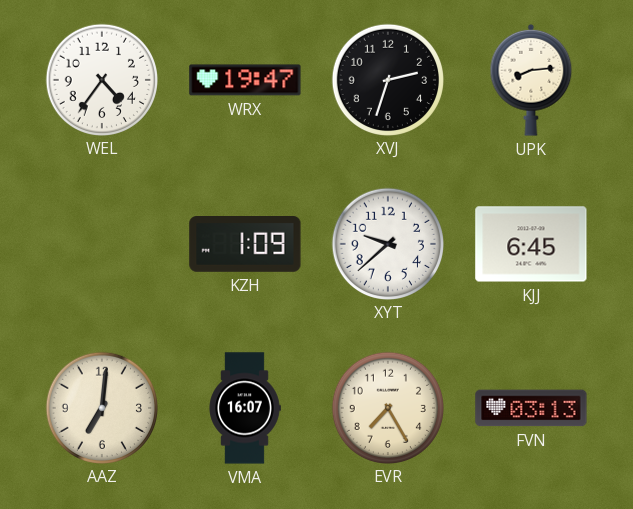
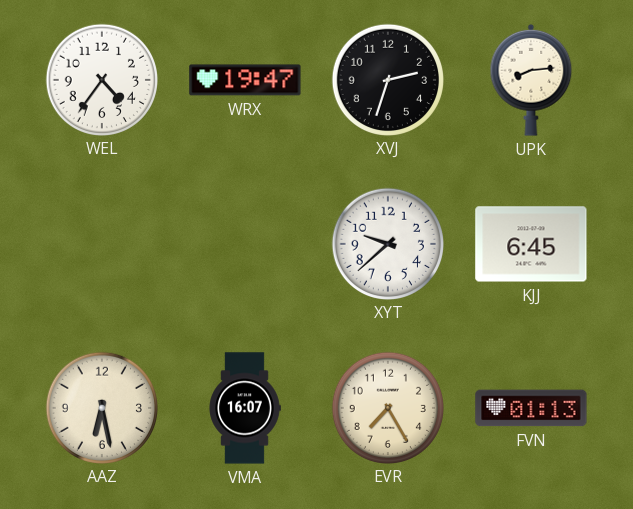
KZH: 1:09 -> none
AAZ: 7:01 -> 6:28
FVN: 03:13 -> 01:13
